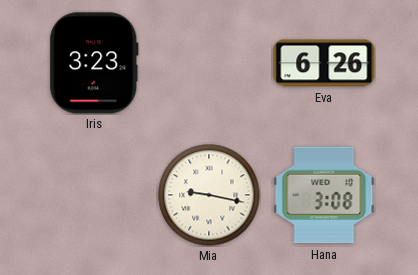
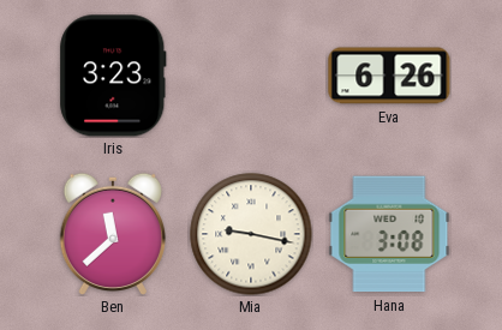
Ben: none -> 11:38
